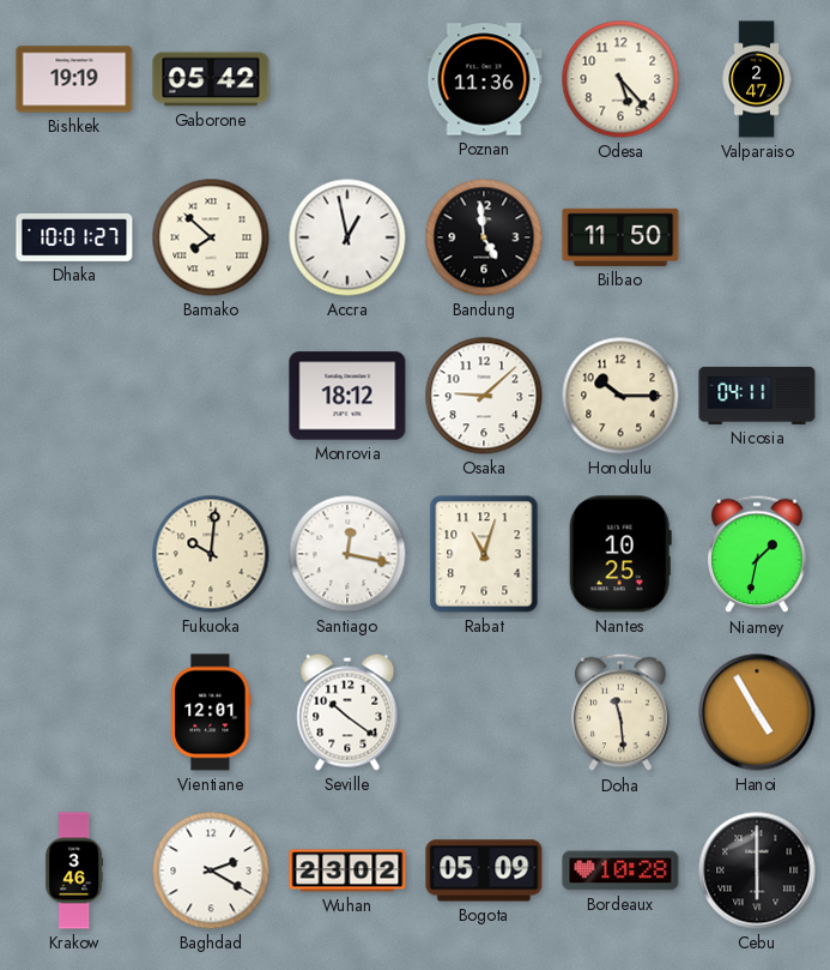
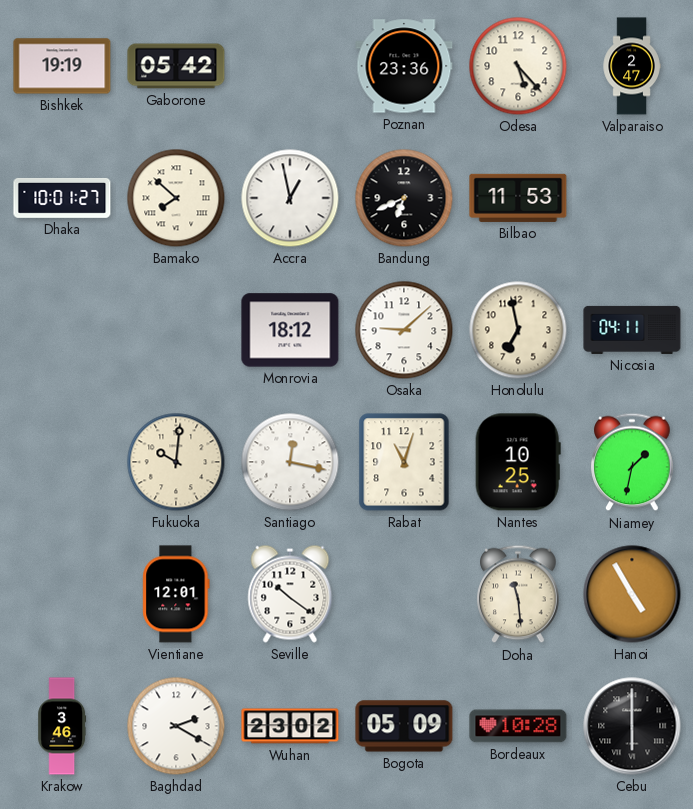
Poznan: 11:36 -> 23:36
Bandung: 4:59 -> 6:41
Bilbao: 11:50 -> 11:53
Honolulu: 10:15 -> 6:58
